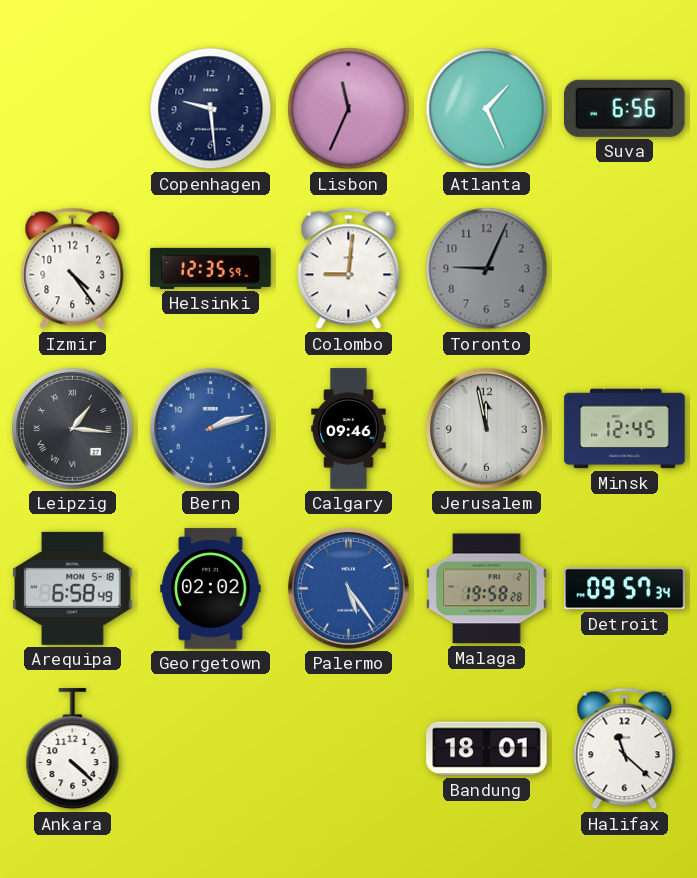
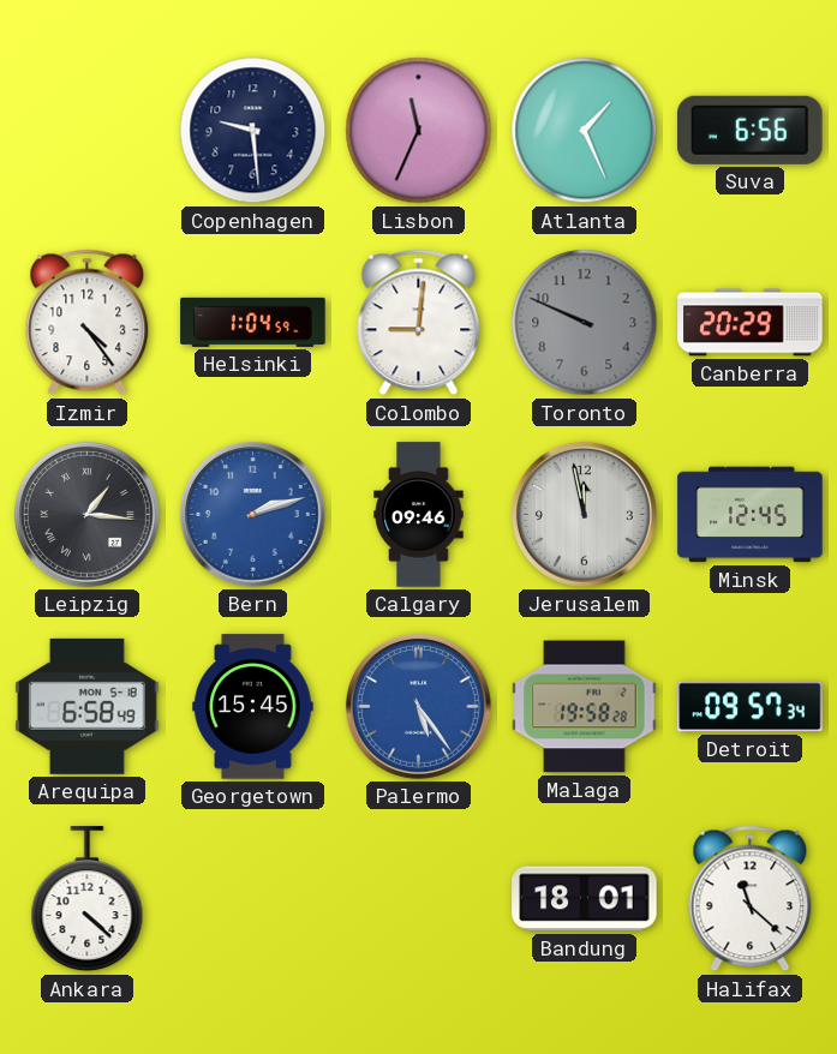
Helsinki: 12:35 -> 1:04
Toronto: 9:04 -> 9:49
Canberra: none -> 20:29
Georgetown: 02:02 -> 15:45
